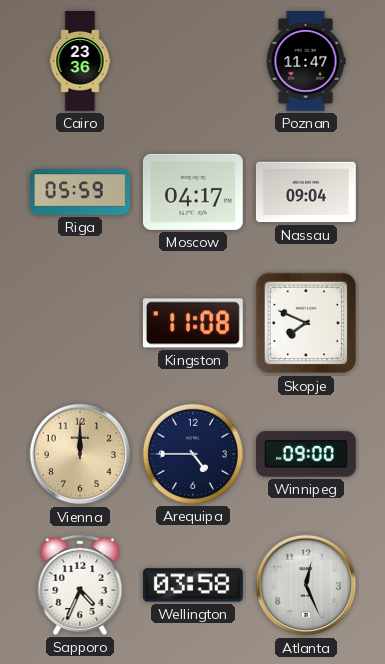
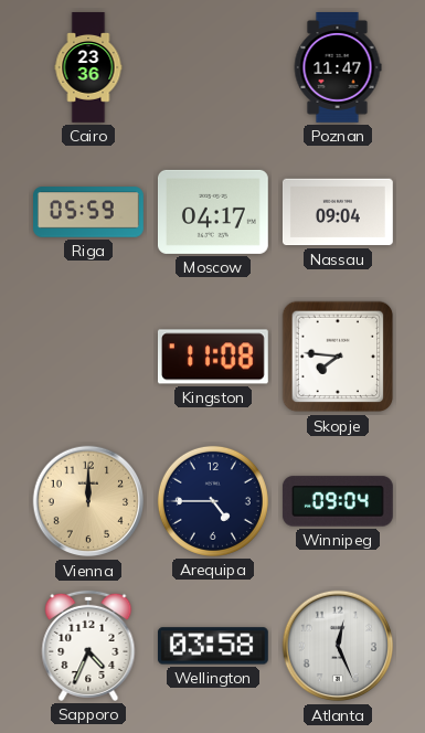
Skopje: 7:49 -> 7:46
Winnipeg: 09:00 -> 09:04
